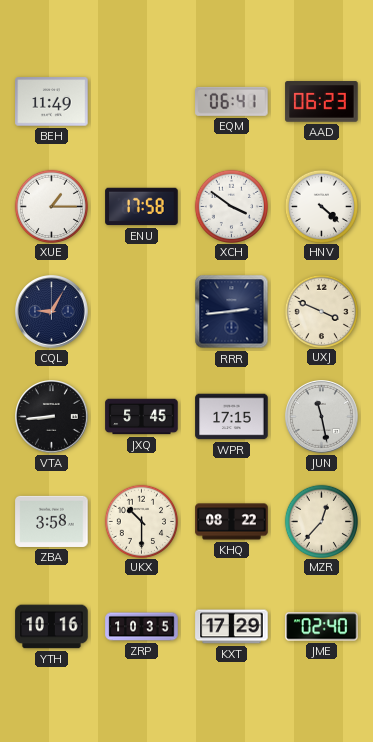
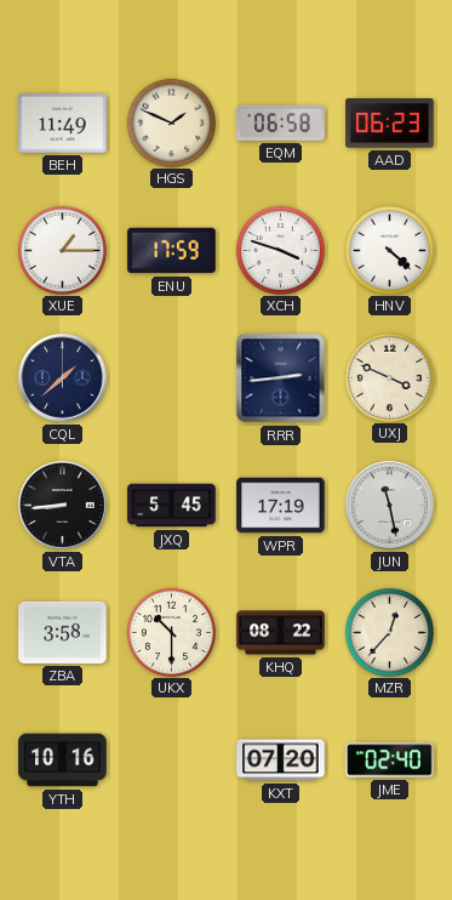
HGS: none -> 1:49
EQM: 06:41 -> 06:58
ENU: 17:58 -> 17:59
XCH: 3:51 -> 3:48
CQL: 9:05 -> 1:38
WPR: 17:15 -> 17:19
ZRP: 10:35 -> none
KXT: 17:29 -> 07:20
